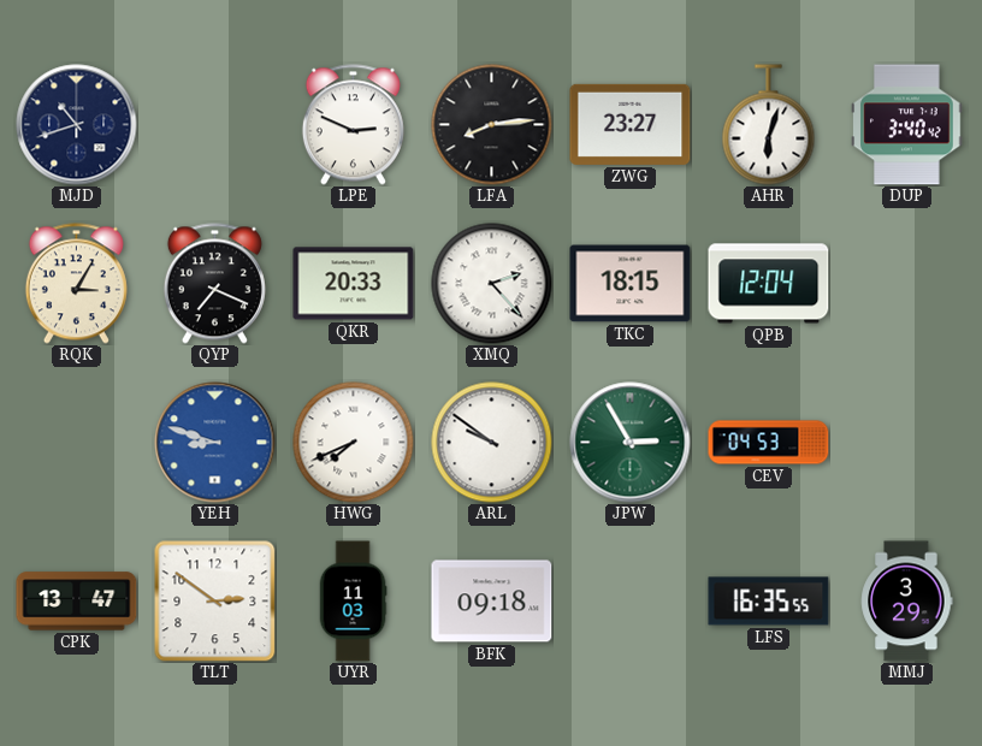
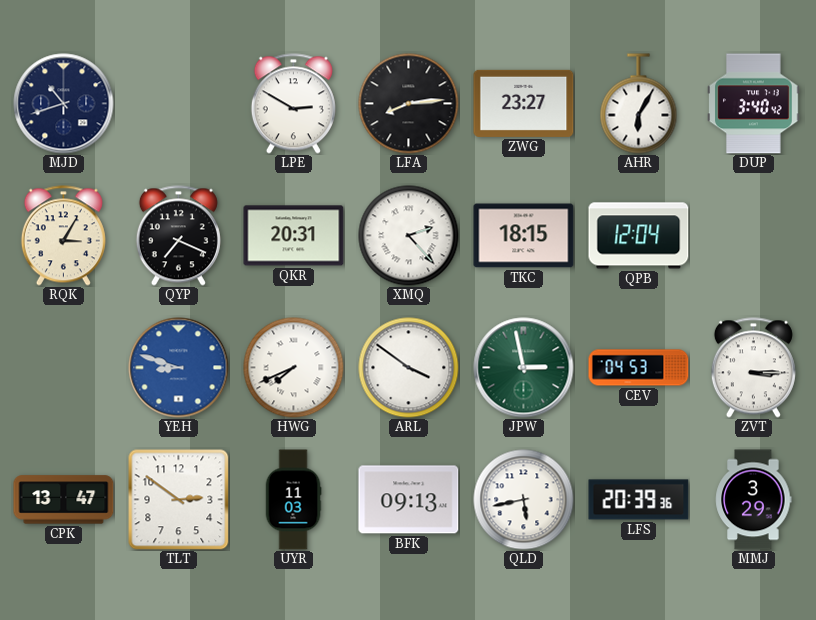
LPE: 2:49 -> 2:50
AHR: 6:03 -> 6:05
QKR: 20:33 -> 20:31
ARL: 9:51 -> 3:51
JPW: 2:55 -> 2:58
ZVT: none -> 3:15
BFK: 09:18 -> 09:13
QLD: none -> 5:43
LFS: 16:35 -> 20:39
